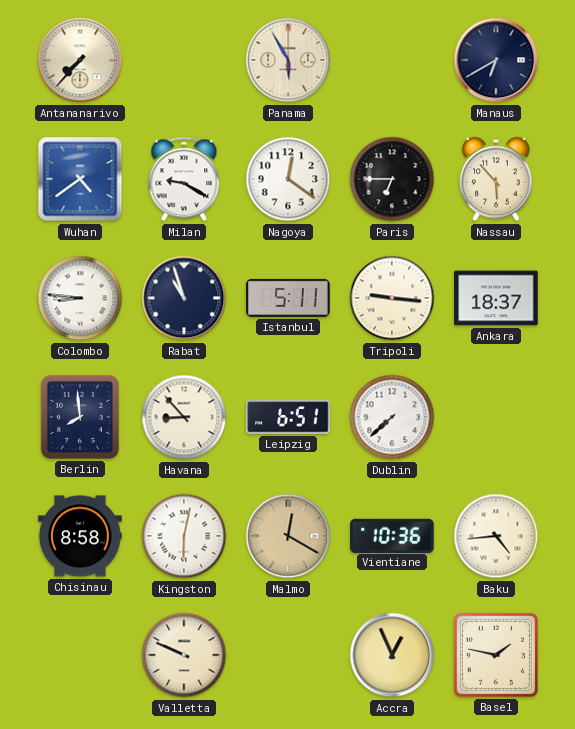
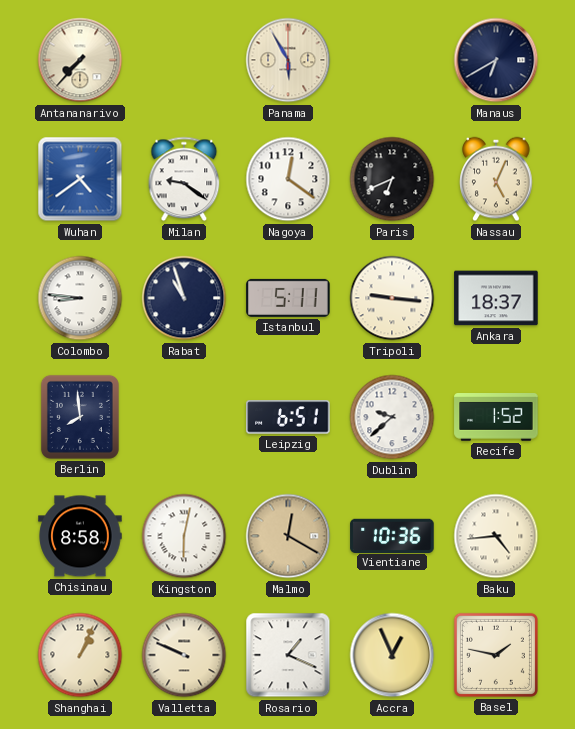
Milan: 9:20 -> 9:21
Paris: 6:45 -> 6:41
Nassau: 5:53 -> 5:04
Havana: 8:53 -> none
Dublin: 7:38 -> 9:38
Recife: none -> 1:52
Shanghai: none -> 1:04
Rosario: none -> 1:19
